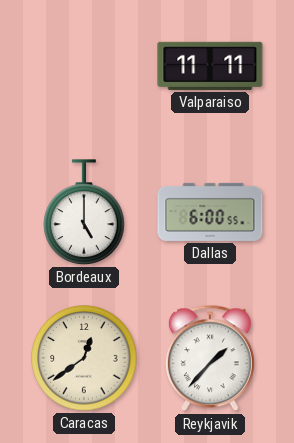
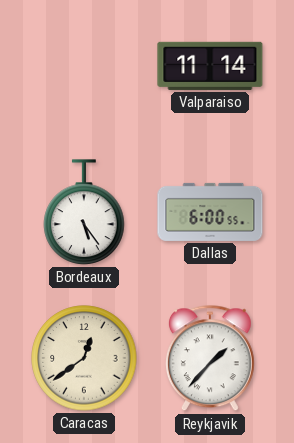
Valparaiso: 11:11 -> 11:14
Bordeaux: 5:00 -> 5:24
